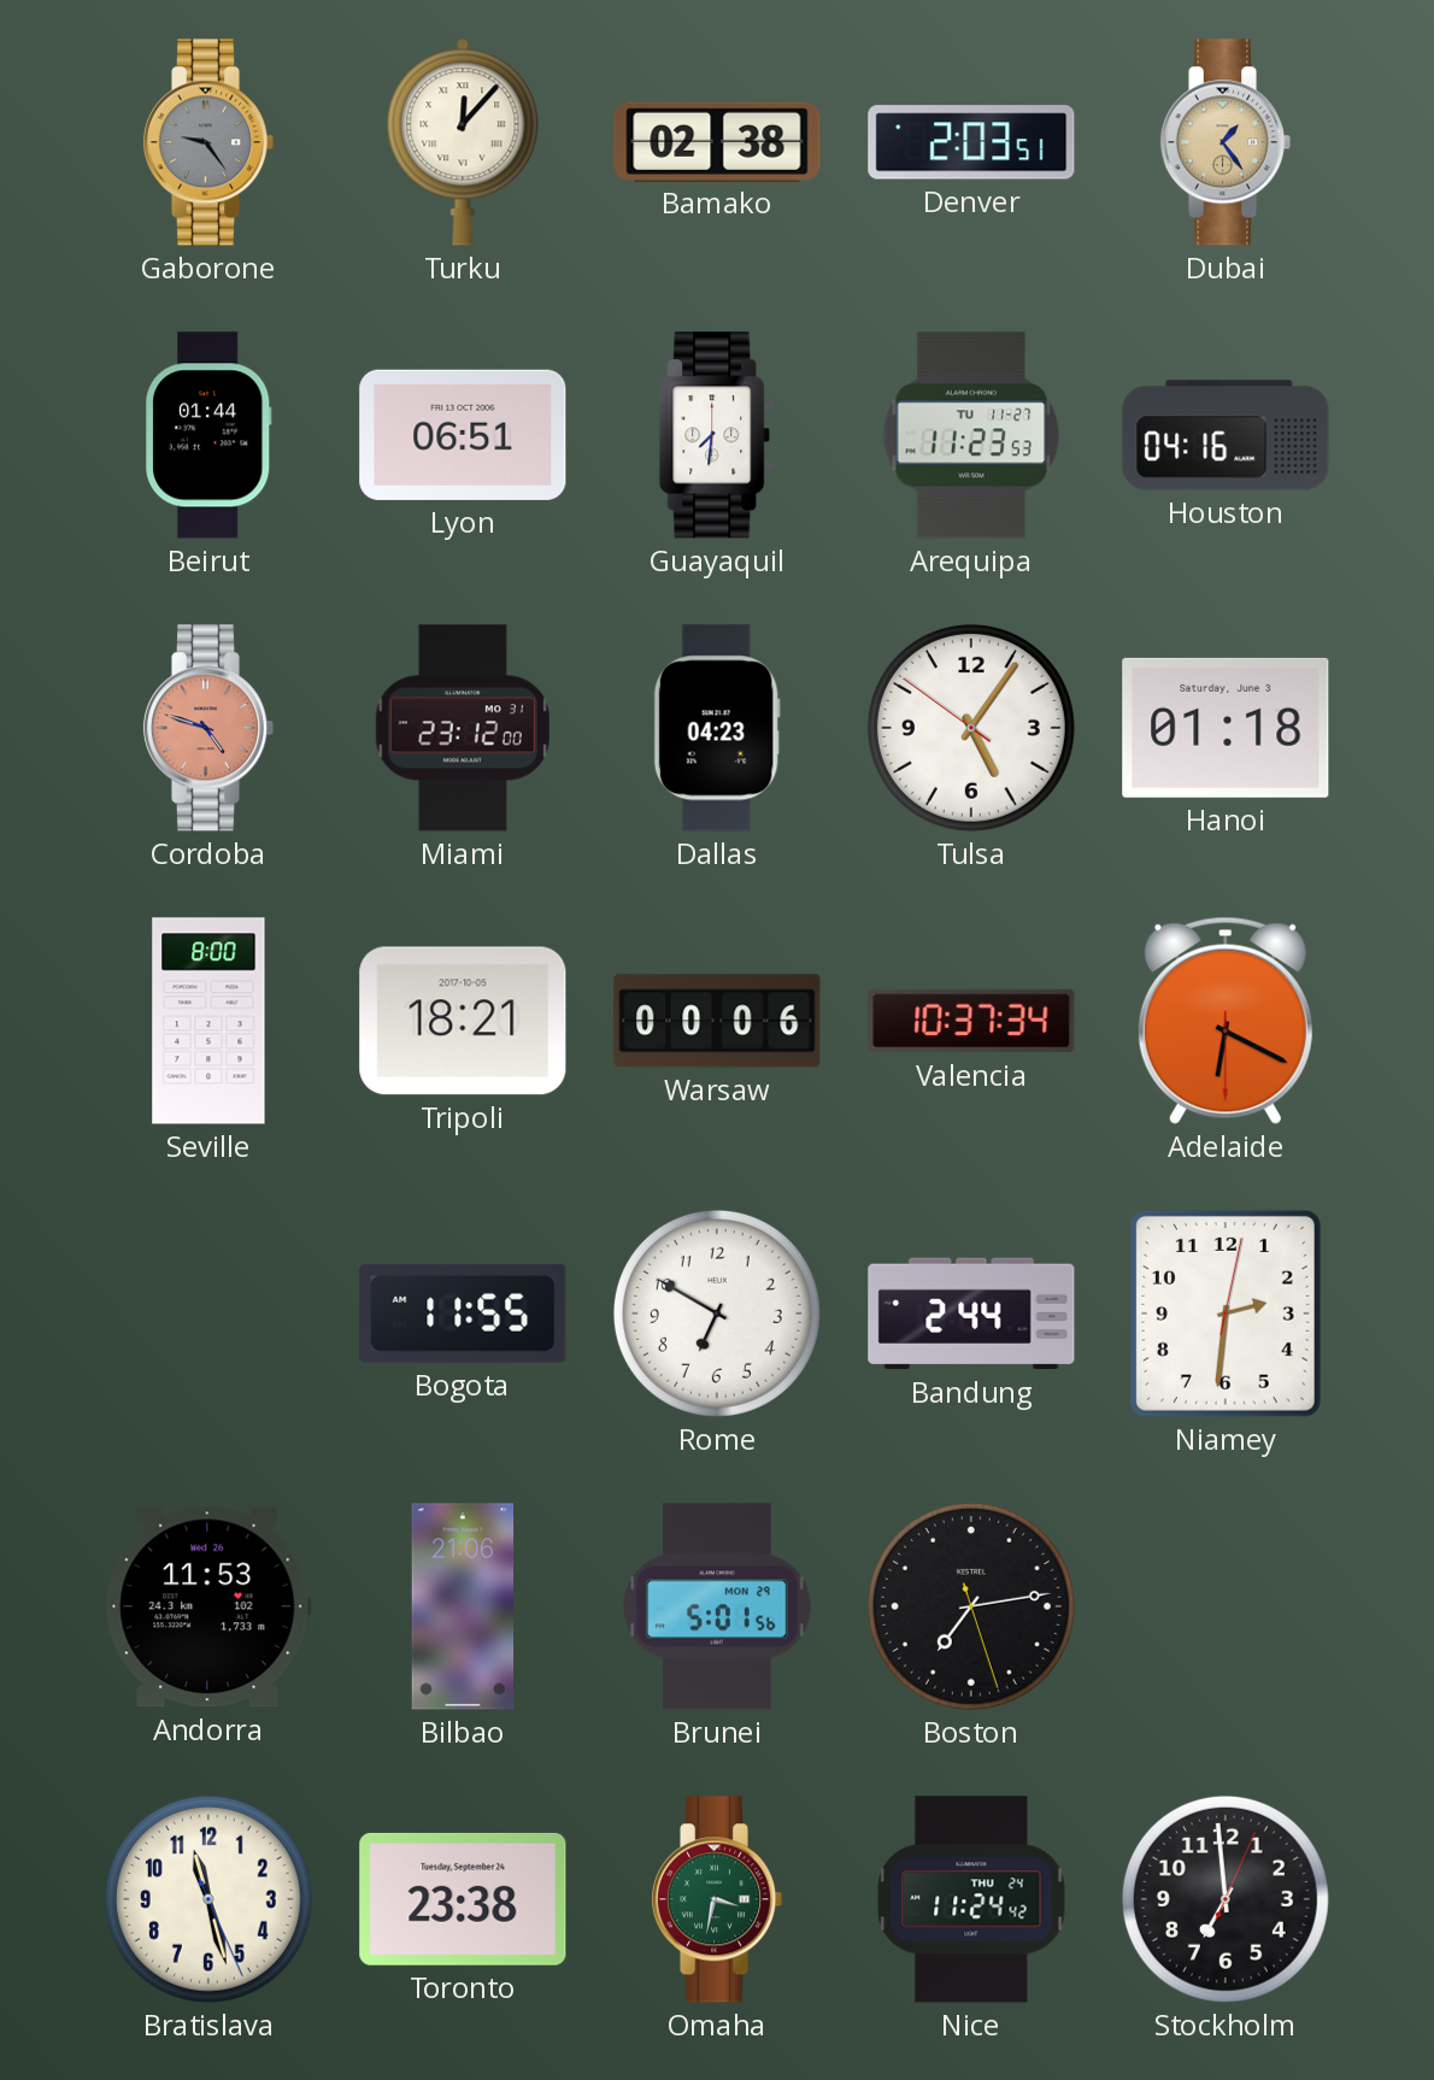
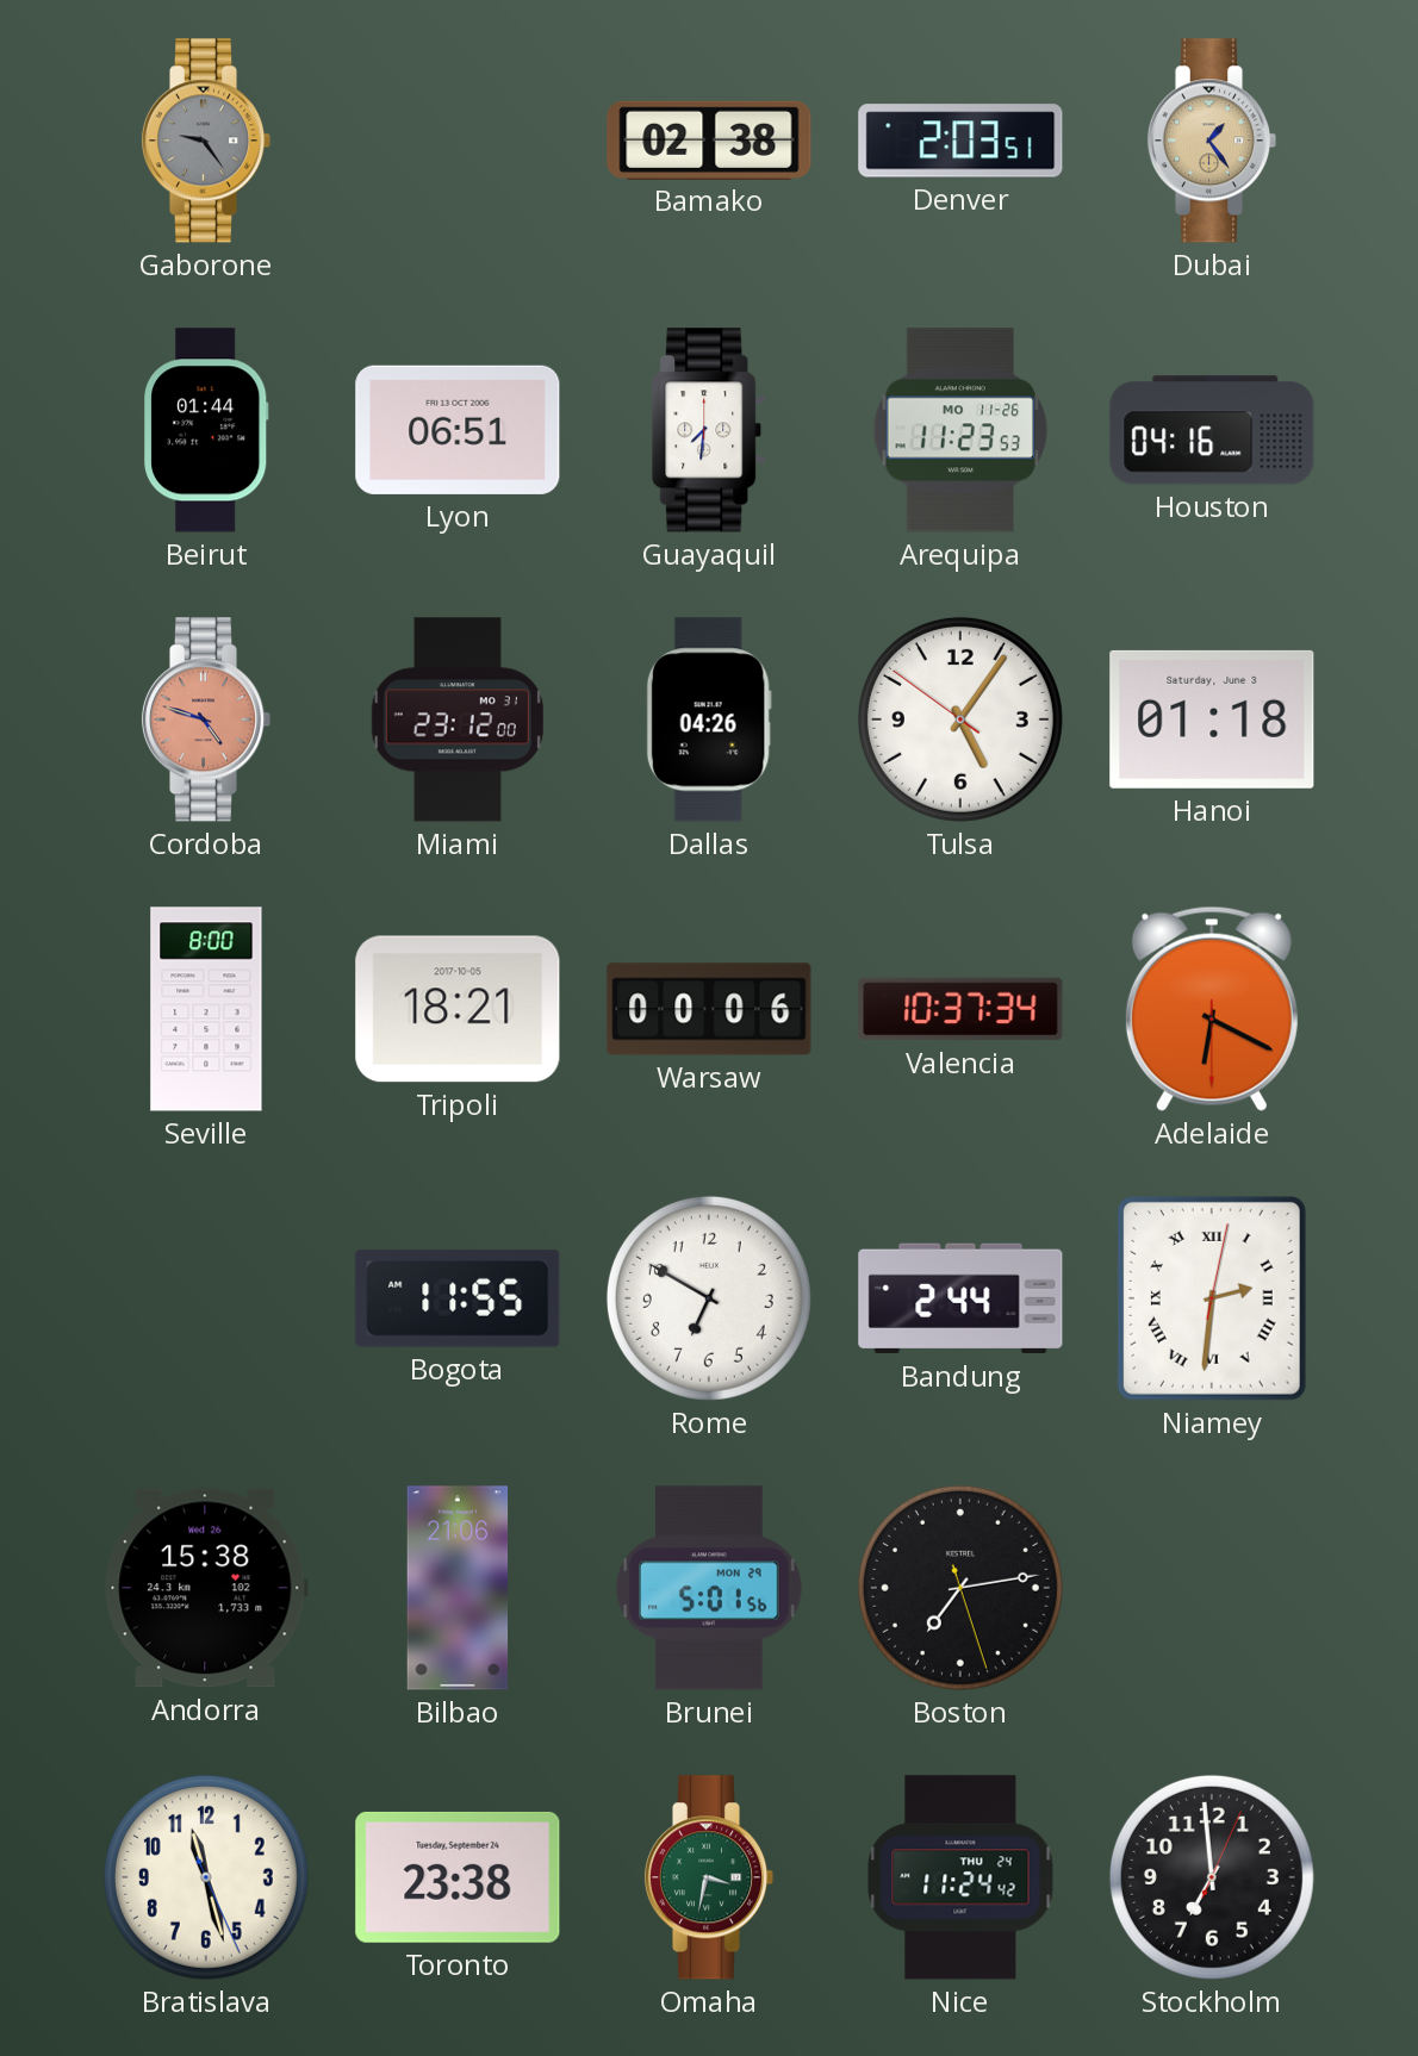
Turku: 12:07 -> none
Arequipa date: TU 11-27 -> MO 11-26
Dallas: 04:23 -> 04:26
Niamey numerals: Arabic -> Roman
Andorra: 11:53 -> 15:38
